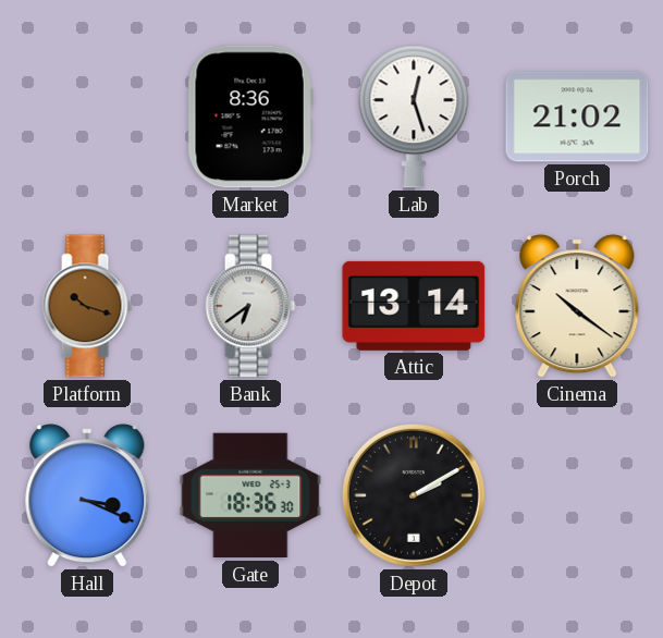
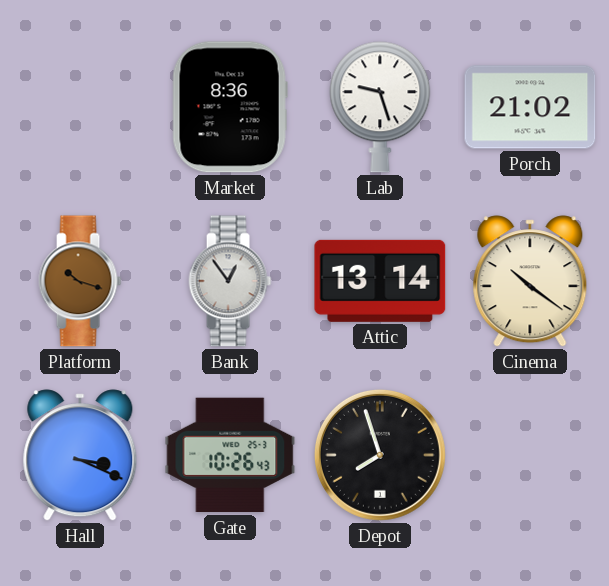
Lab: 12:27 -> 9:27
Bank: 6:39 -> 12:54
Gate: 18:36 -> 10:26
Depot: 2:10 -> 7:57
